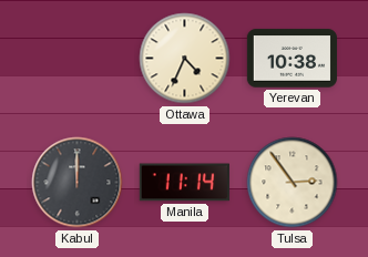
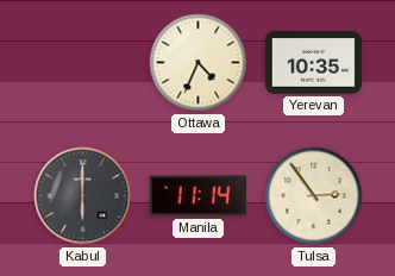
Yerevan: 10:38 -> 10:35
Kabul: 12:00 -> 6:00
